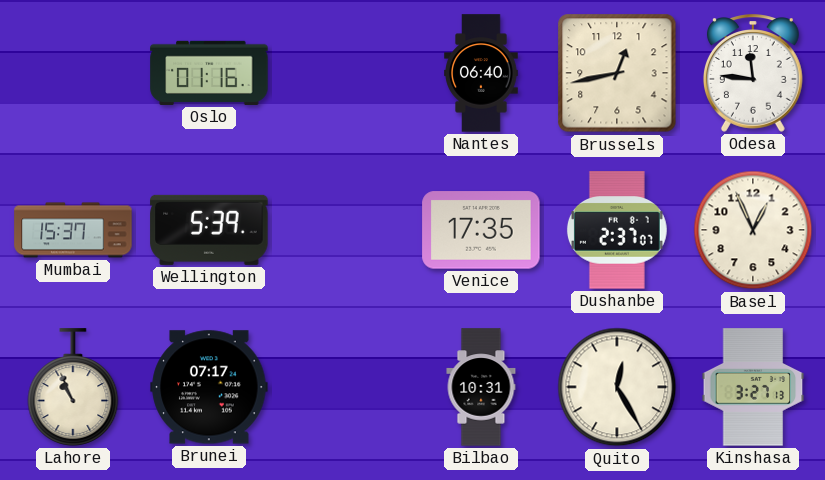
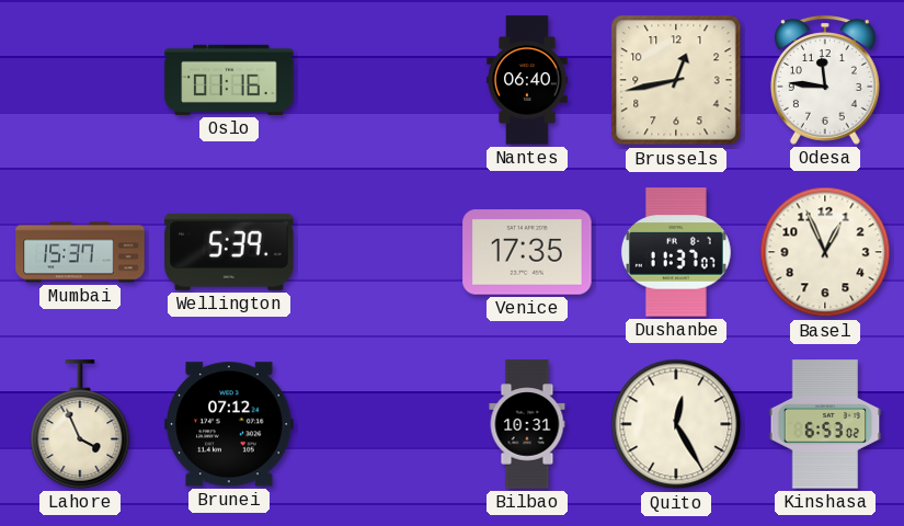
Dushanbe: 2:37 -> 11:37
Lahore: 10:56 -> 3:56
Brunei: 07:17 -> 07:12
Kinshasa: 3:27 -> 6:53
